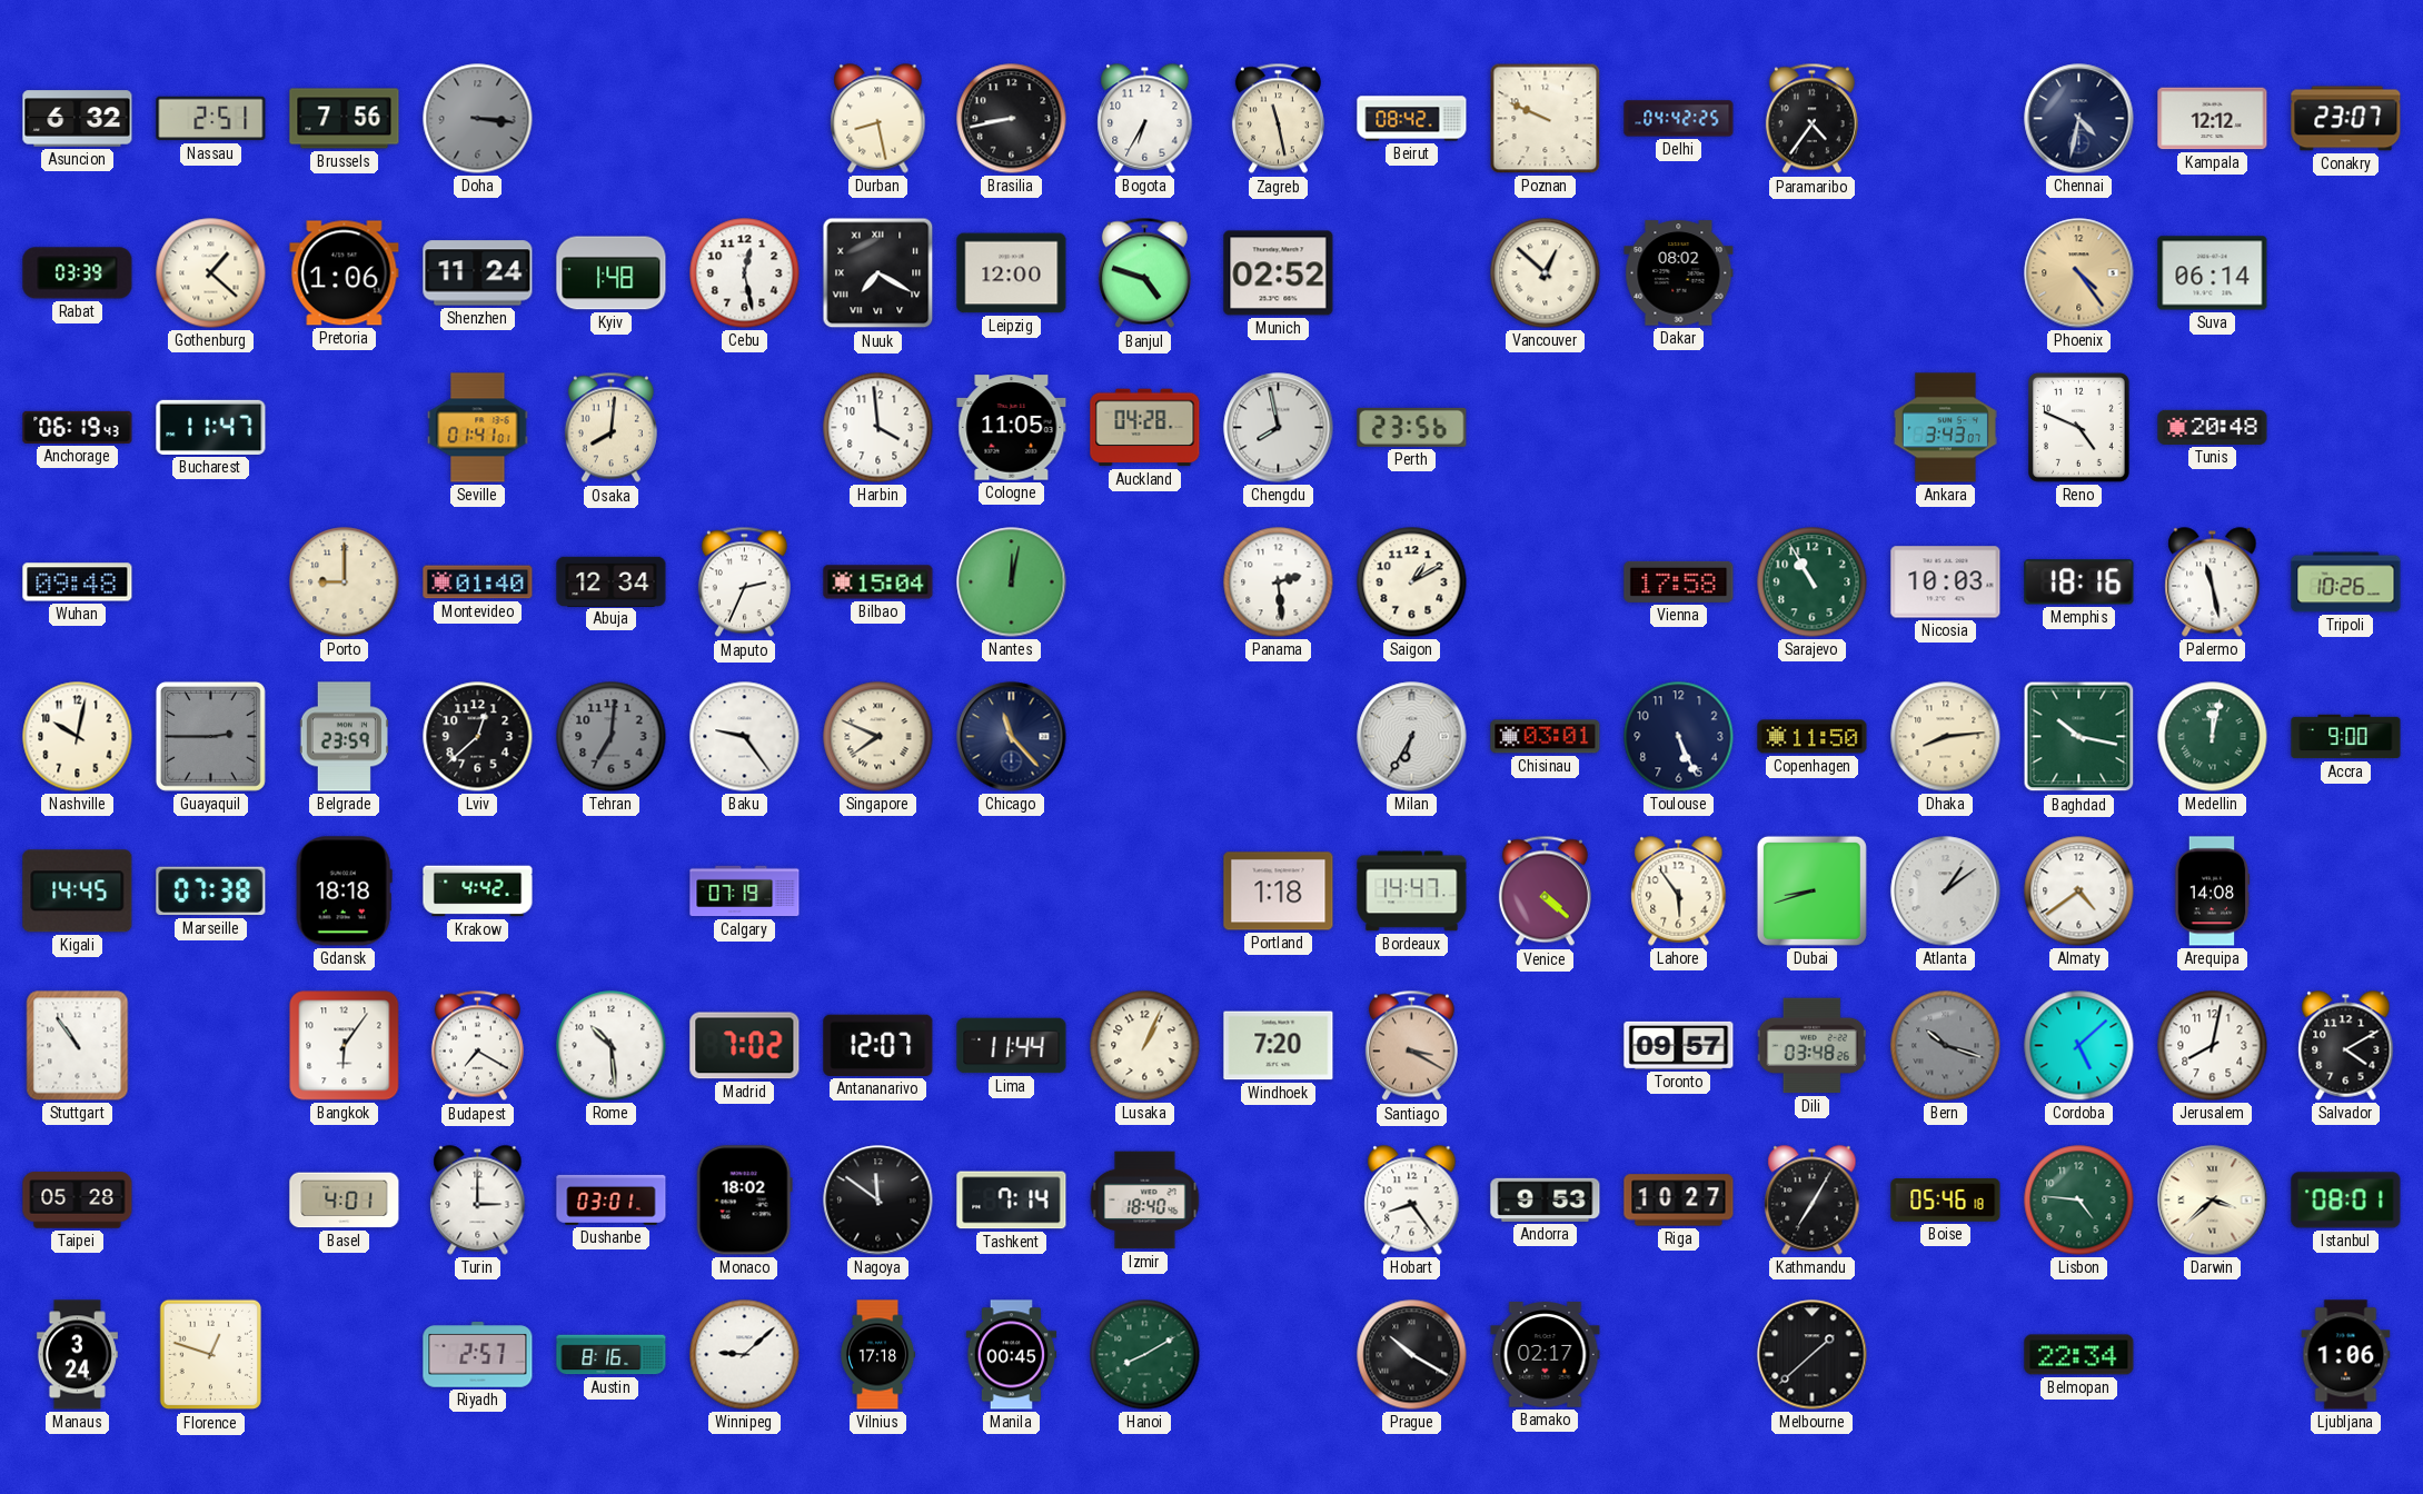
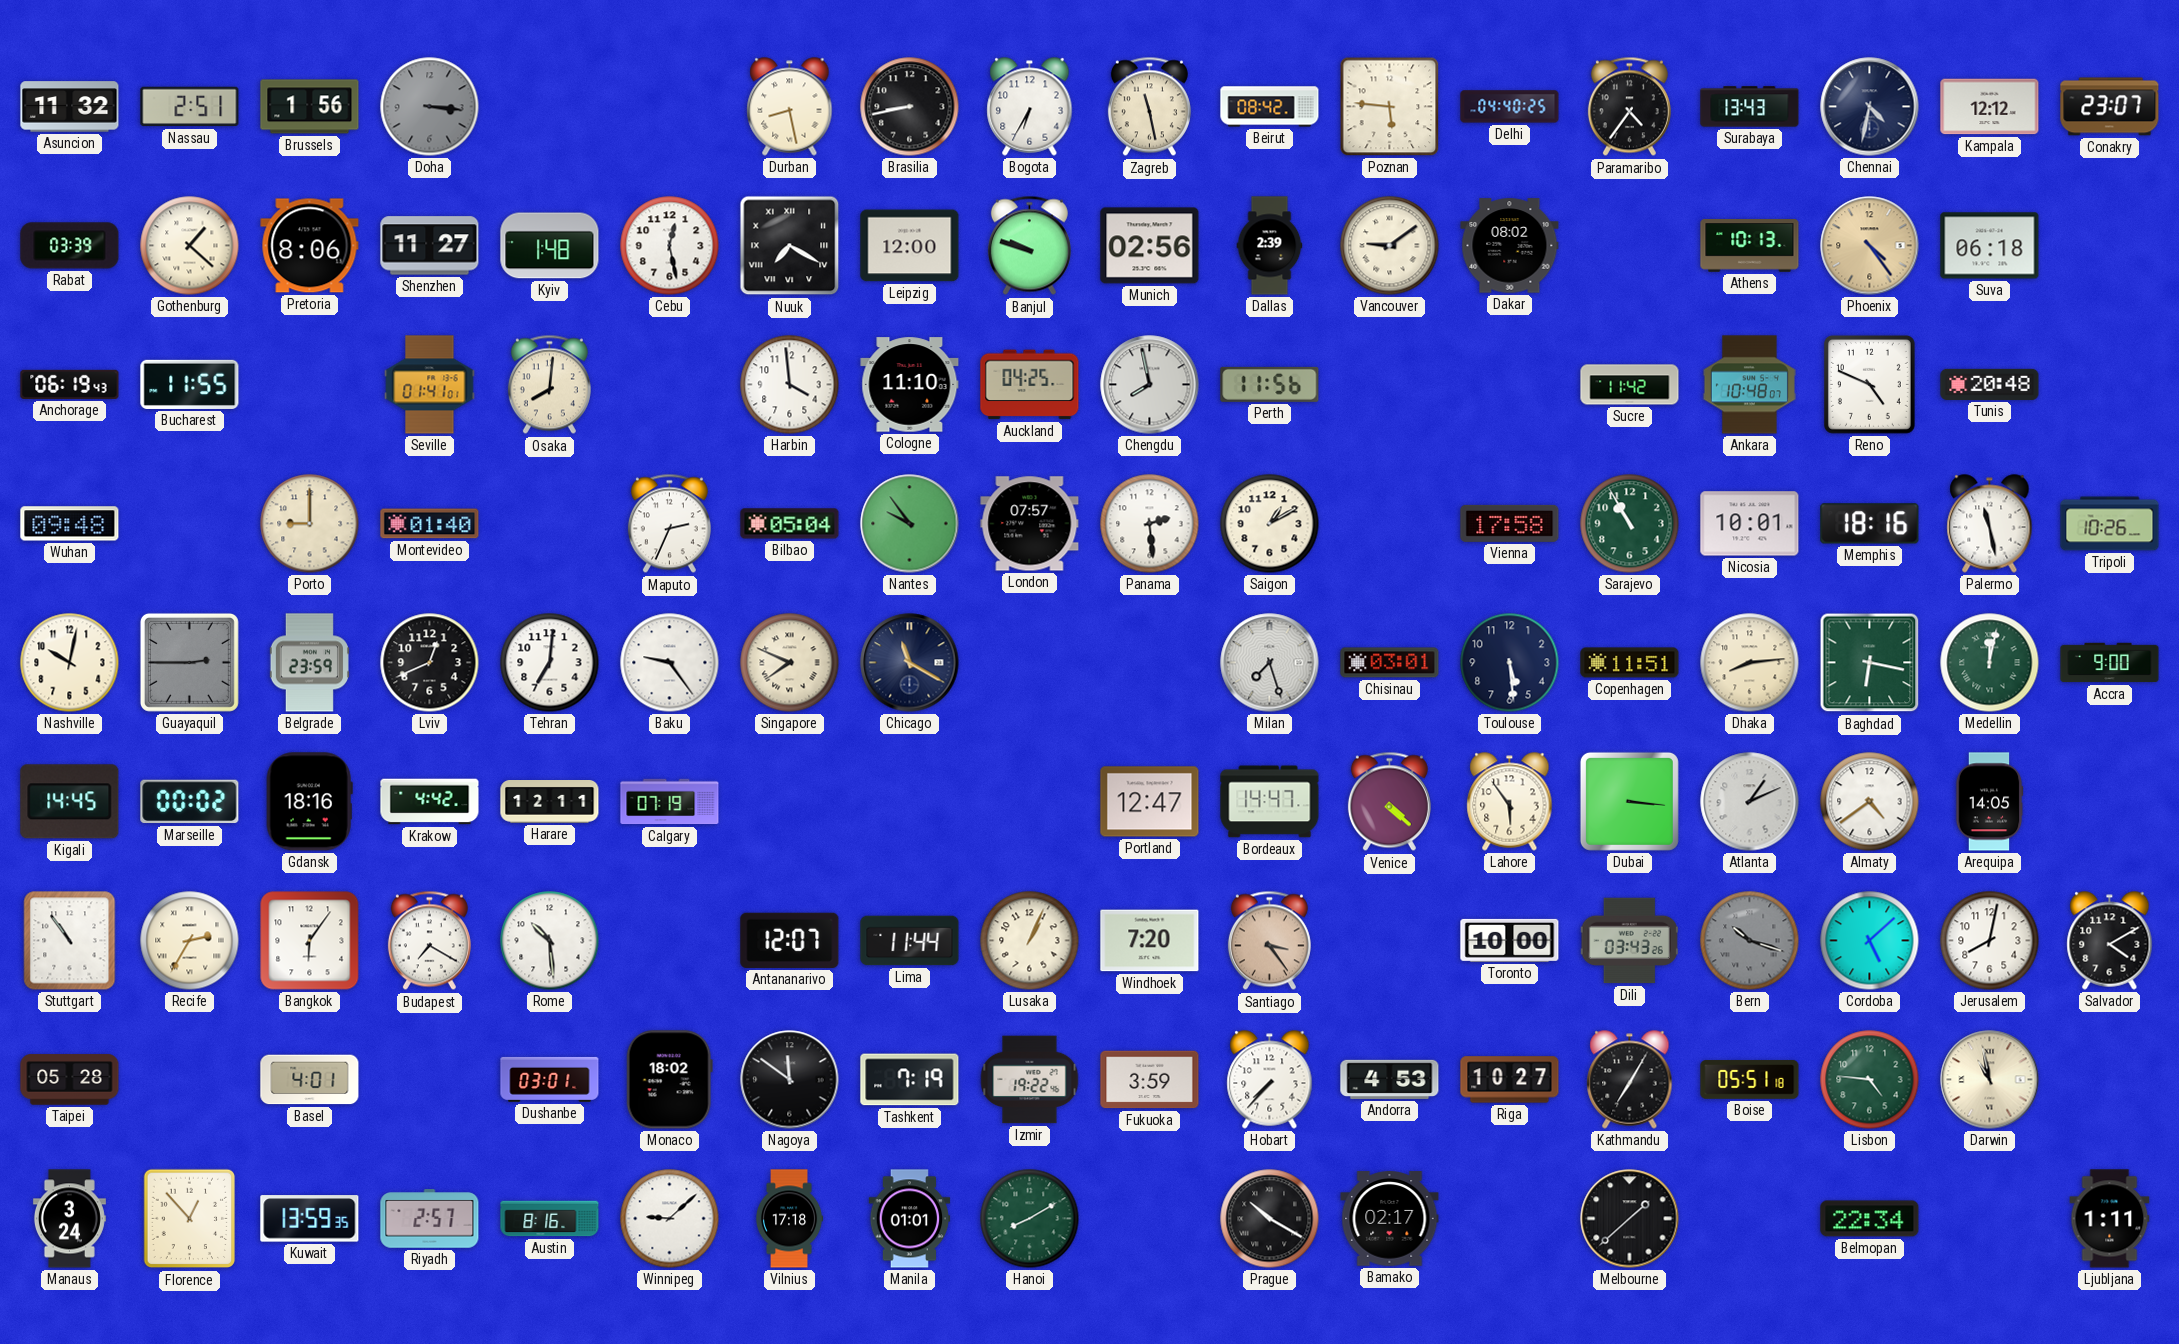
Asuncion: 6:32 -> 11:32
Brussels: 7:56 -> 1:56
Poznan: 9:49 -> 5:46
Delhi: 04:42 -> 04:40
Surabaya: none -> 13:43
Pretoria: 1:06 -> 8:06
Shenzhen: 11:24 -> 11:27
Banjul: 4:48 -> 9:48
Munich: 02:52 -> 02:56
Dallas: none -> 2:39
Vancouver: 12:52 -> 9:09
Athens: none -> 10:13
Suva: 06:14 -> 06:18
Bucharest: 11:47 -> 11:55
Cologne: 11:05 -> 11:10
Auckland: 04:28 -> 04:25
Perth: 23:56 -> 11:56
Sucre: none -> 11:42
Ankara: 3:43 -> 10:48
Abuja: 12:34 -> none
Bilbao: 15:04 -> 05:04
Nantes: 12:02 -> 9:54
London: none -> 07:57
Nicosia: 10:03 -> 10:01
Lviv: 12:38 -> 12:41
Tehran dial: grey -> white
Chicago: 11:23 -> 11:20
Milan: 6:35 -> 7:27
Toulouse: 5:26 -> 5:29
Copenhagen: 11:50 -> 11:51
Baghdad: 10:17 -> 6:17
Marseille: 07:38 -> 00:02
Gdansk: 18:18 -> 18:16
Harare: none -> 12:11
Portland: 1:18 -> 12:47
Dubai: 8:42 -> 3:16
Atlanta: 1:09 -> 1:11
Arequipa: 14:08 -> 14:05
Recife: none -> 2:35
Madrid: 7:02 -> none
Santiago: 3:20 -> 3:24
Toronto: 09:57 -> 10:00
Dili: 03:48 -> 03:43
Turin: 3:00 -> none
Tashkent: 7:14 -> 7:19
Izmir: 18:40 -> 19:22
Fukuoka: none -> 3:59
Hobart: 8:24 -> 7:37
Andorra: 9:53 -> 4:53
Boise: 05:46 -> 05:51
Darwin: 3:38 -> 10:58
Istanbul: 08:01 -> none
Florence: 12:48 -> 12:53
Kuwait: none -> 13:59
Manila: 00:45 -> 01:01
Ljubljana: 1:06 -> 1:11
